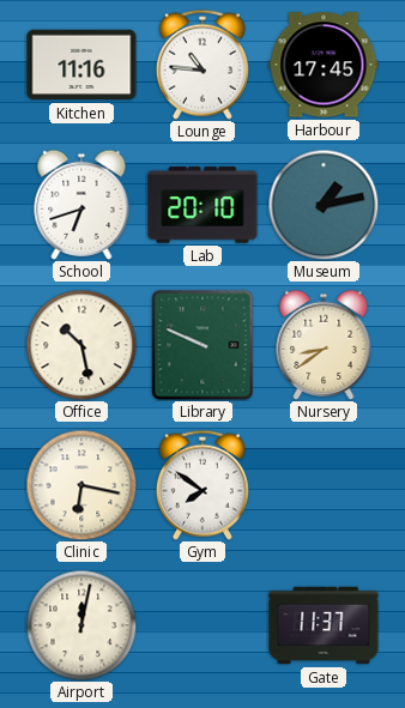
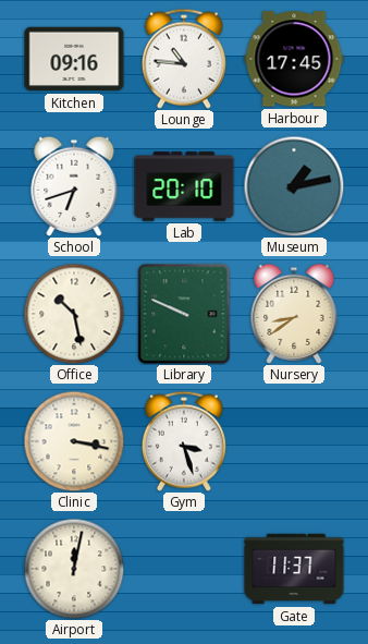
Kitchen: 11:16 -> 09:16
Clinic: 6:17 -> 3:17
Gym: 7:51 -> 3:27
